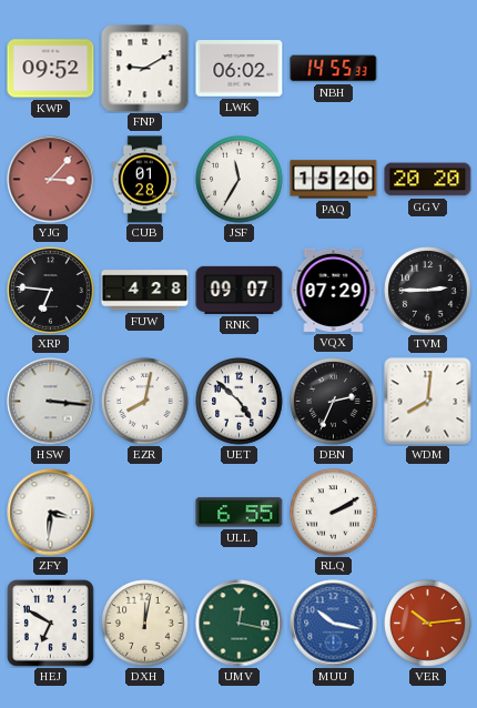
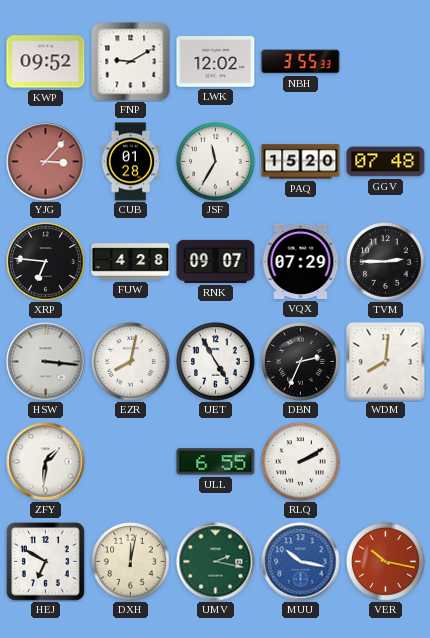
LWK: 06:02 -> 12:02
NBH: 14:55 -> 3:55
GGV: 20:20 -> 07:48
UET: 4:52 -> 4:55
ZFY: 3:31 -> 1:31
UMV: 12:17 -> 2:17
VER: 10:14 -> 10:17
